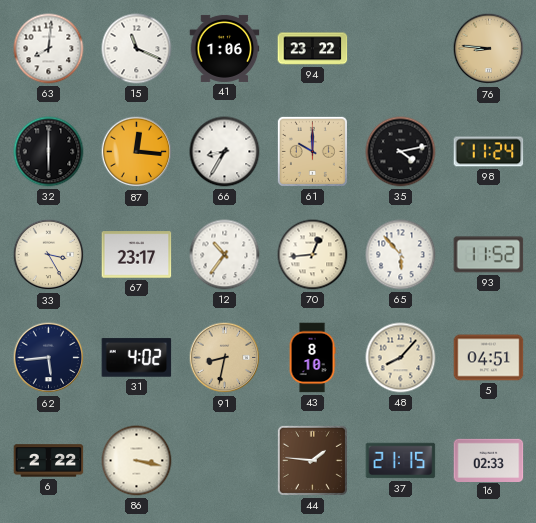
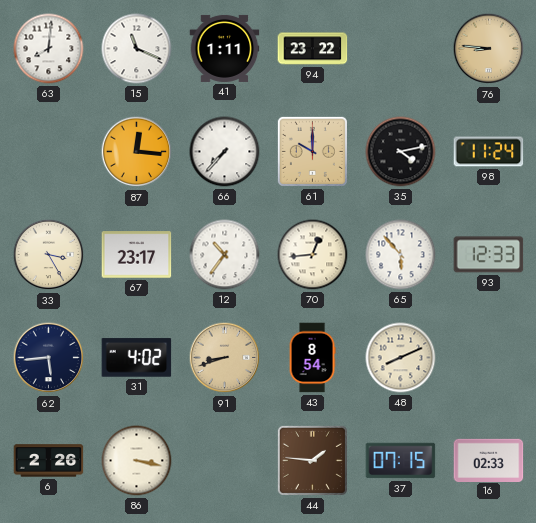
41: 1:06 -> 1:11
32: 6:00 -> none
66: 8:35 -> 7:37
93: 11:52 -> 12:33
91: 8:32 -> 8:42
43: 8:10 -> 8:54
48: 8:07 -> 8:11
5: 04:51 -> none
6: 2:22 -> 2:26
37: 21:15 -> 07:15
